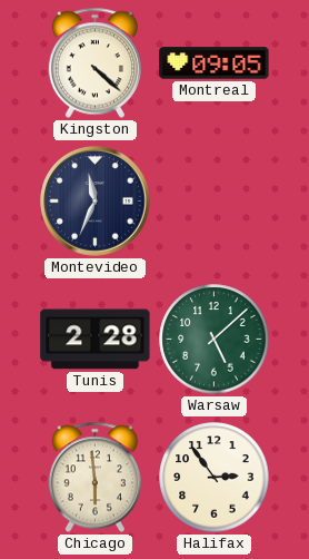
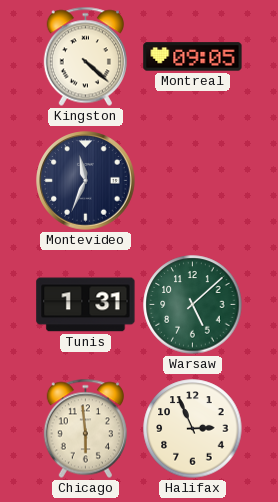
Tunis: 2:28 -> 1:31
Halifax: 2:54 -> 2:56
